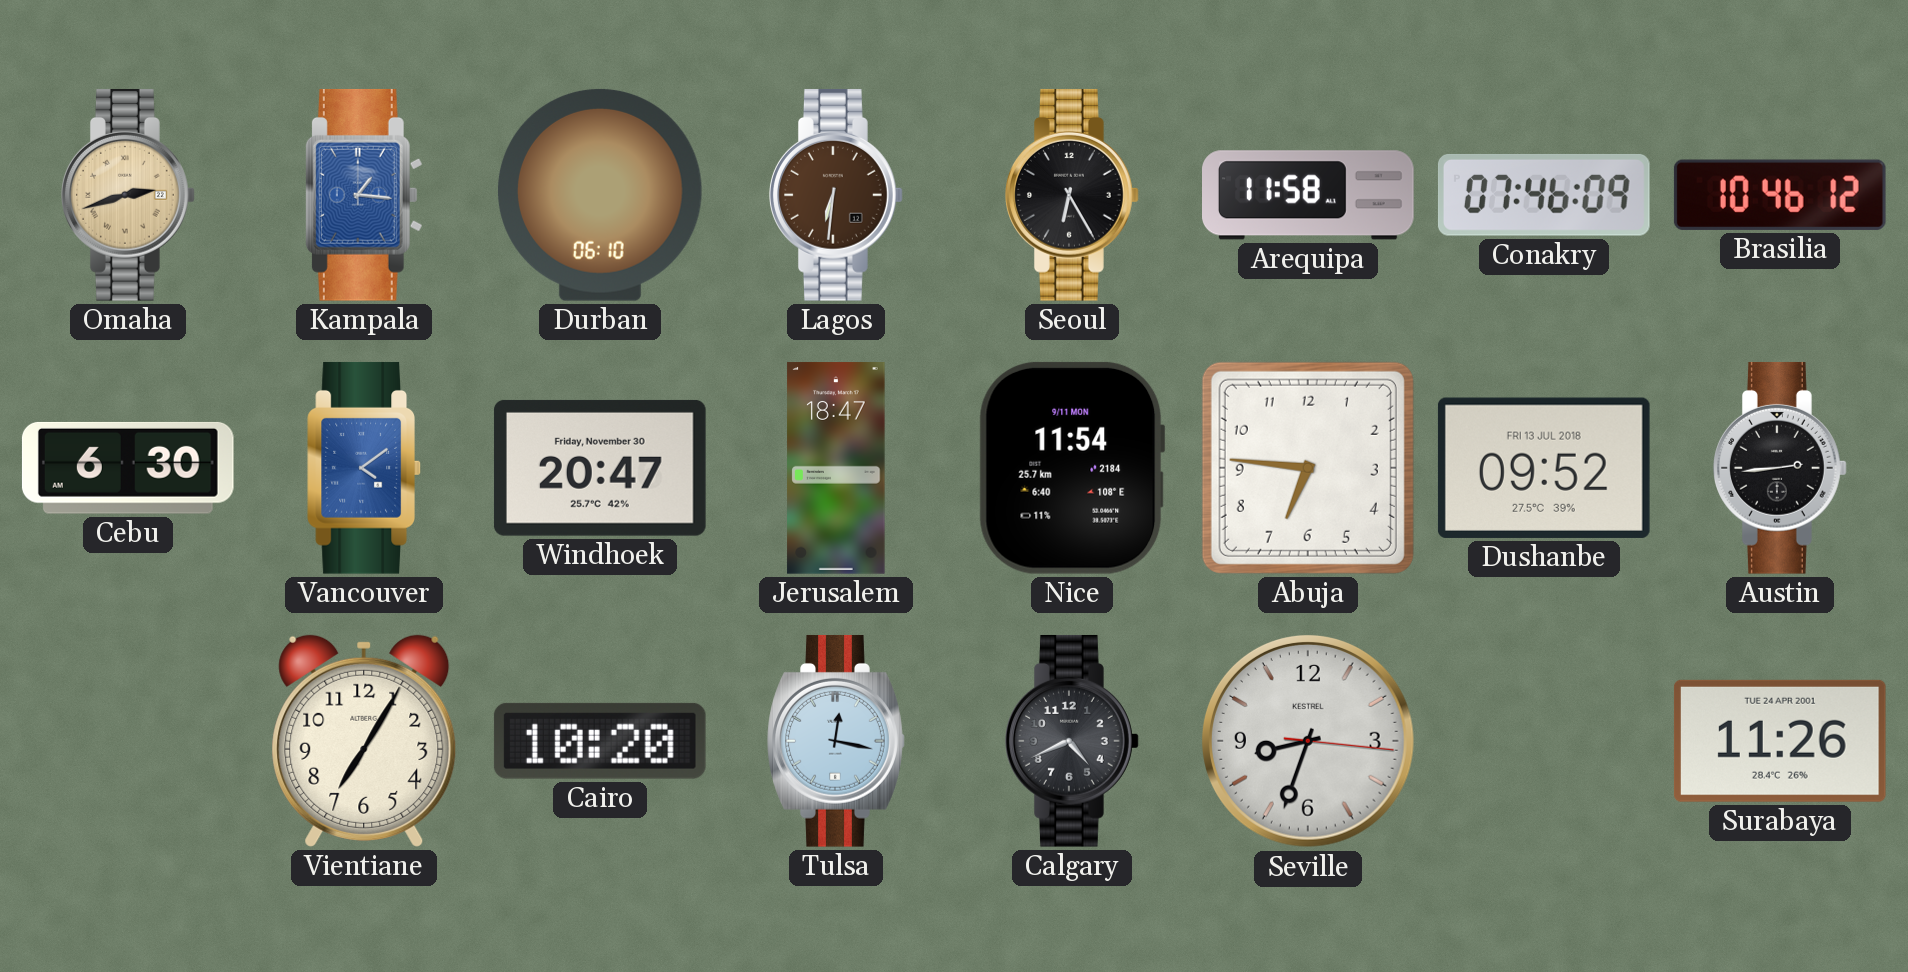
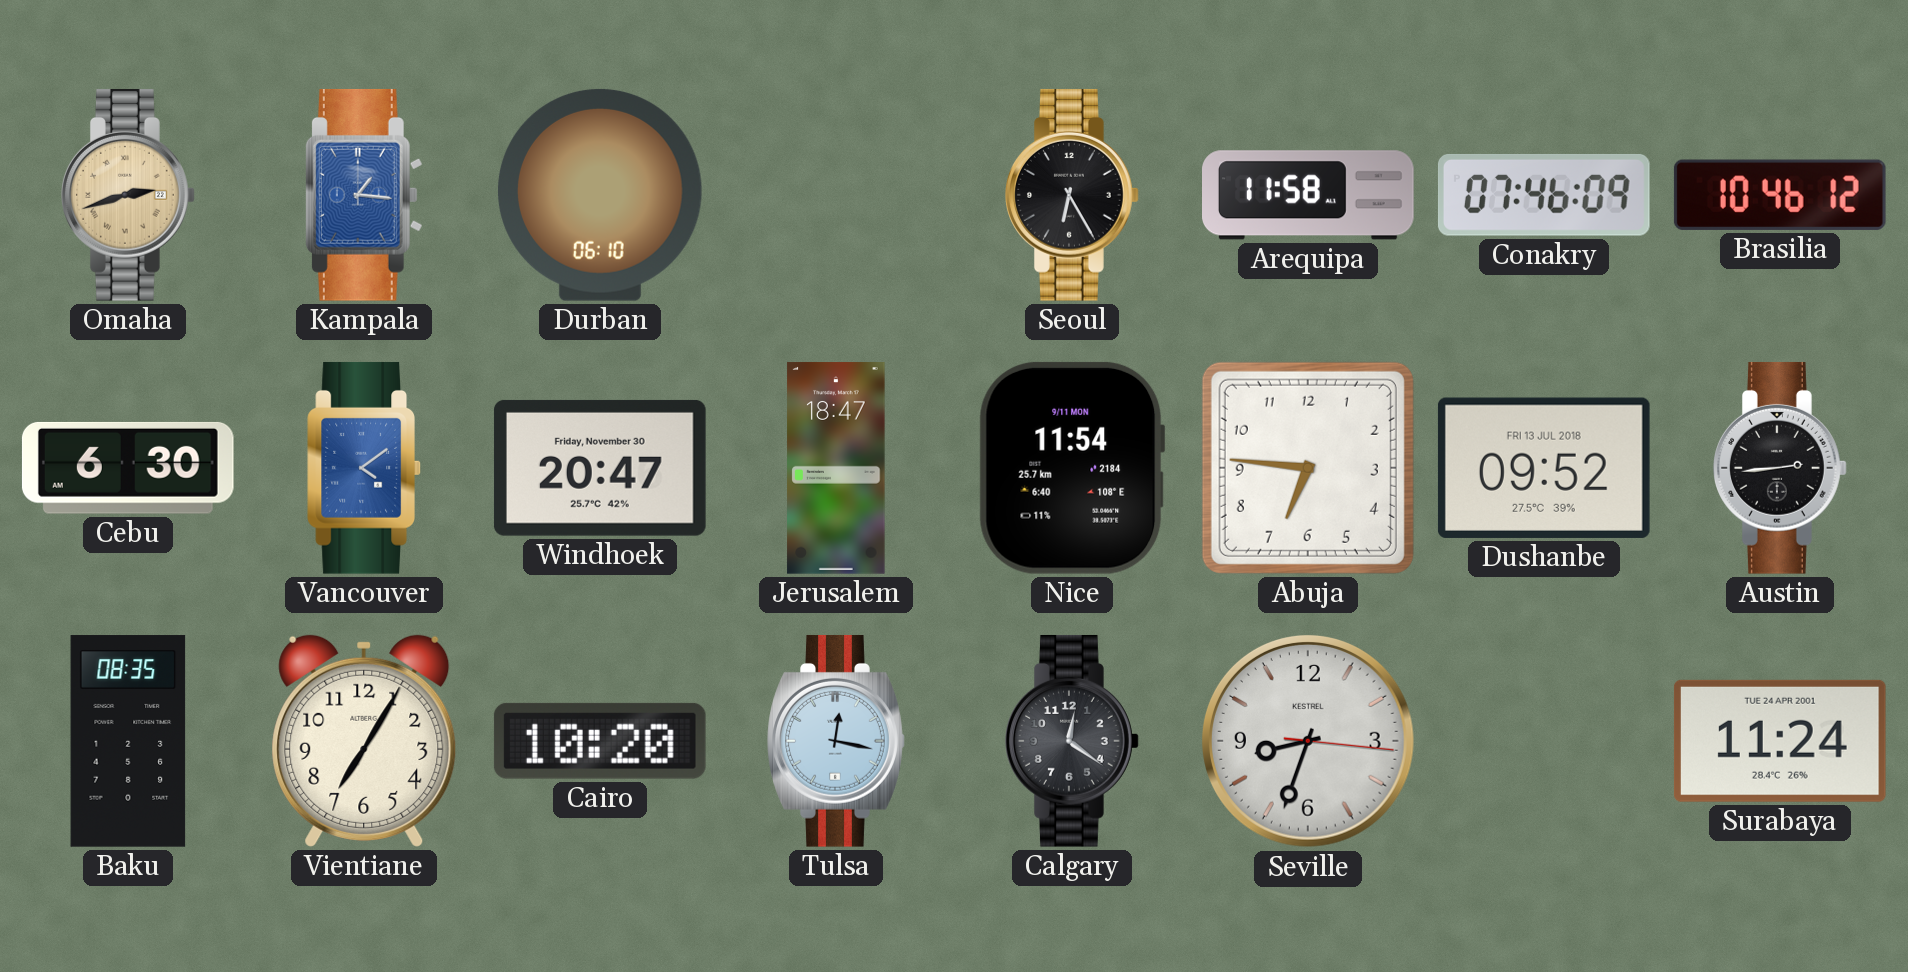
Lagos: 6:31 -> none
Baku: none -> 08:35
Calgary: 4:41 -> 12:21
Surabaya: 11:26 -> 11:24
